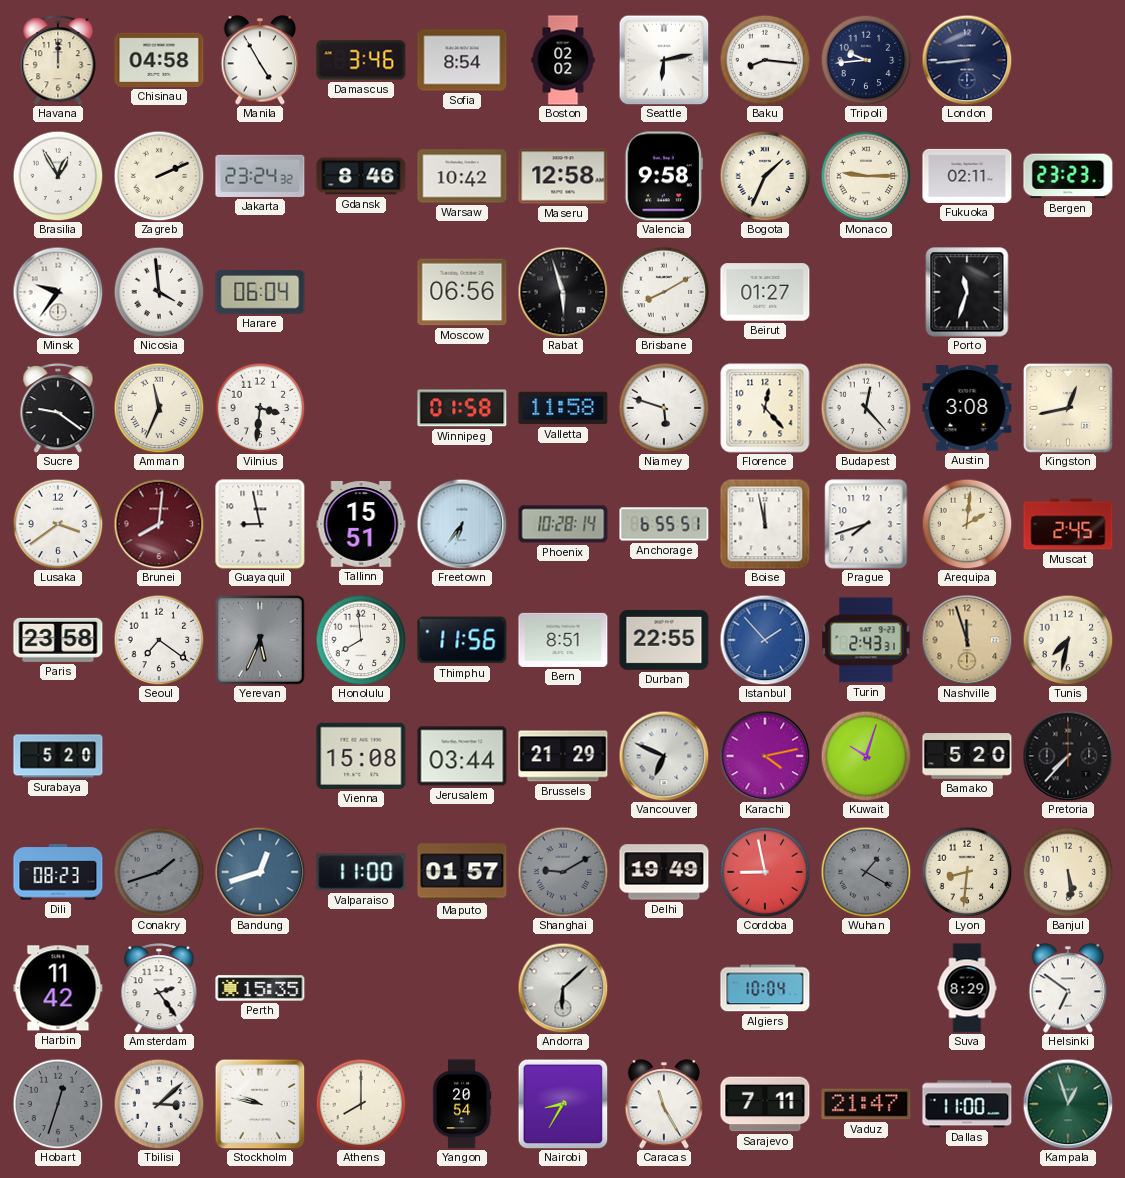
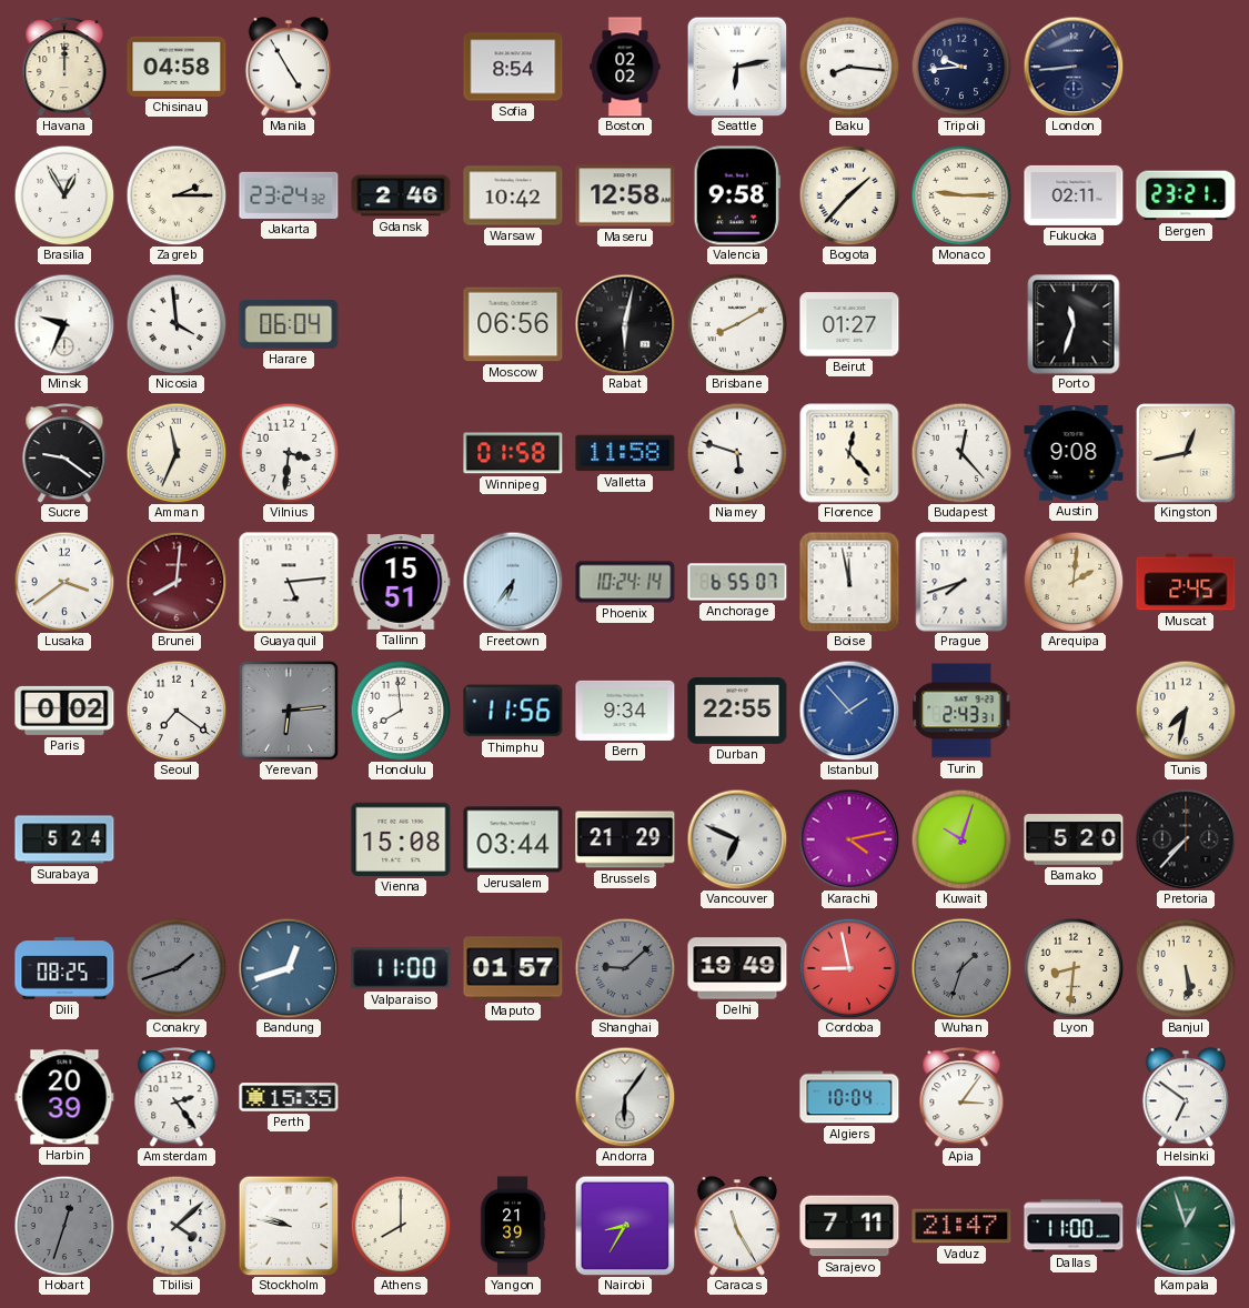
Damascus: 3:46 -> none
Zagreb: 2:11 -> 2:15
Gdansk: 8:46 -> 2:46
Bogota: 1:34 -> 1:37
Bergen: 23:23 -> 23:21
Minsk: 9:36 -> 9:34
Rabat: 5:57 -> 6:02
Austin: 3:08 -> 9:08
Guayaquil: 8:58 -> 5:14
Phoenix: 10:28 -> 10:24
Anchorage: 6:55:51 -> 6:55:07
Paris: 23:58 -> 0:02
Yerevan: 5:34 -> 6:14
Bern: 8:51 -> 9:34
Nashville: 11:57 -> none
Surabaya: 5:20 -> 5:24
Dili: 08:23 -> 08:25
Shanghai: 9:10 -> 9:08
Wuhan: 1:20 -> 1:33
Harbin: 11:42 -> 20:39
Andorra: 6:08 -> 6:06
Apia: none -> 3:06
Suva: 8:29 -> none
Tbilisi: 3:08 -> 4:08
Yangon: 20:54 -> 21:39
